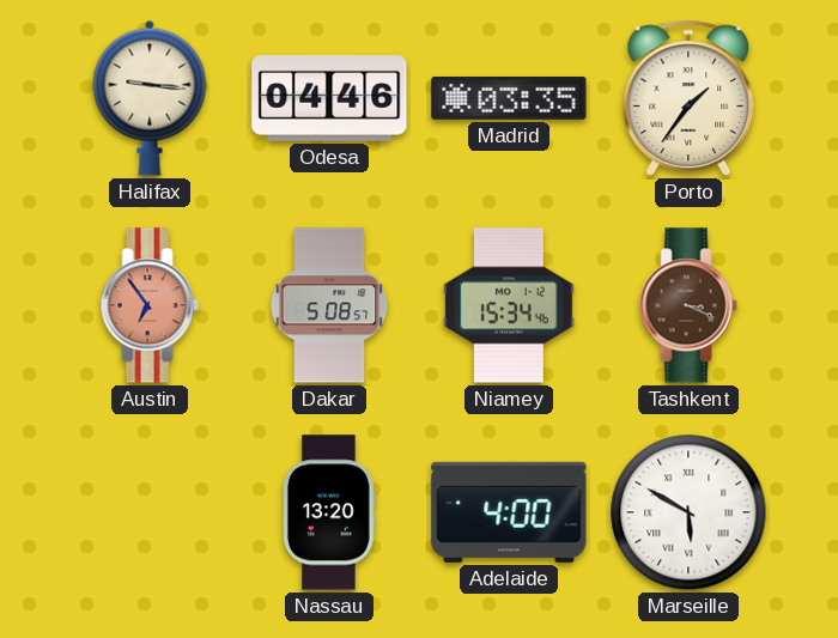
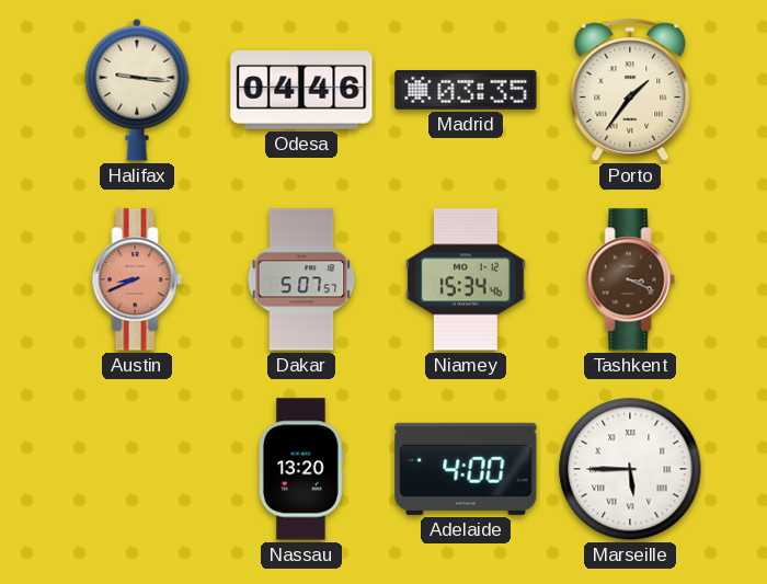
Austin: 6:54 -> 8:41
Dakar: 5:08 -> 5:07
Marseille: 5:50 -> 5:45
